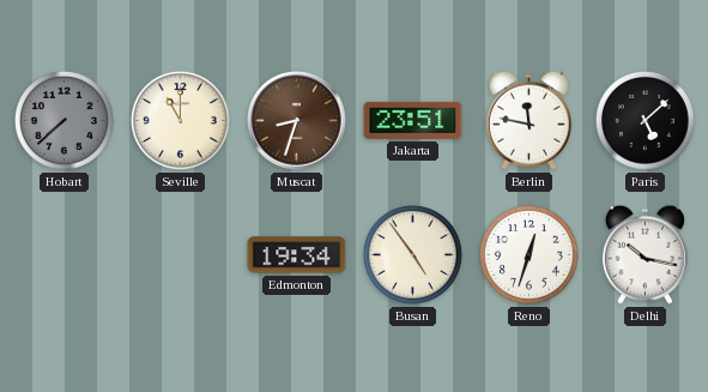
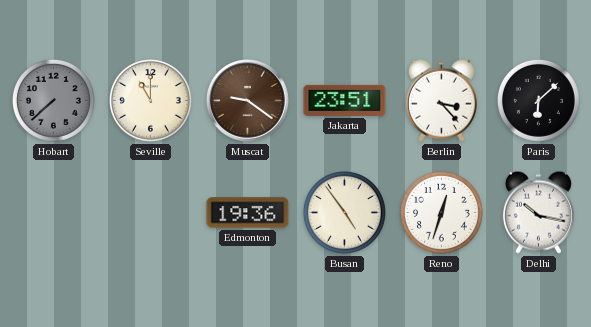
Muscat: 8:33 -> 9:21
Berlin: 11:47 -> 3:23
Paris: 5:08 -> 6:08
Edmonton: 19:34 -> 19:36
